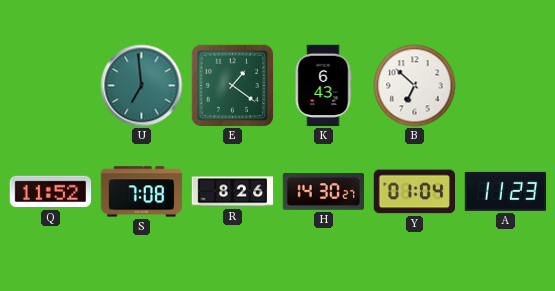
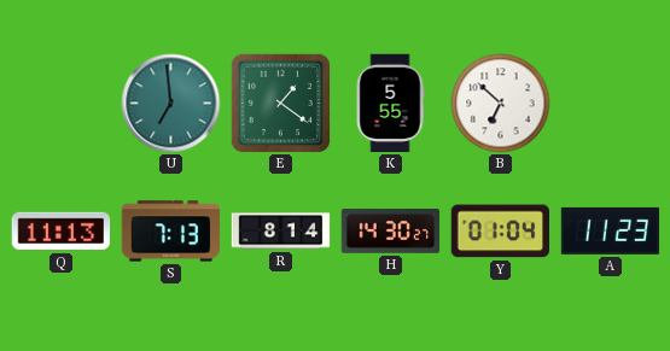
K: 6:43 -> 5:55
Q: 11:52 -> 11:13
S: 7:08 -> 7:13
R: 8:26 -> 8:14
